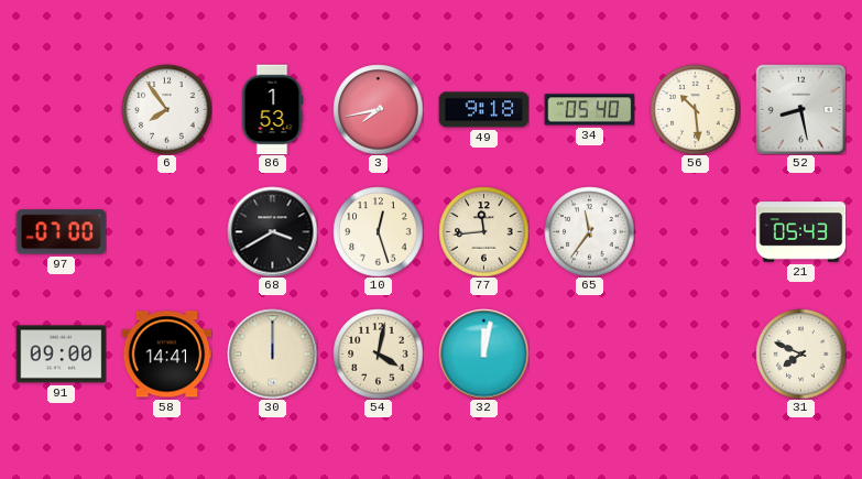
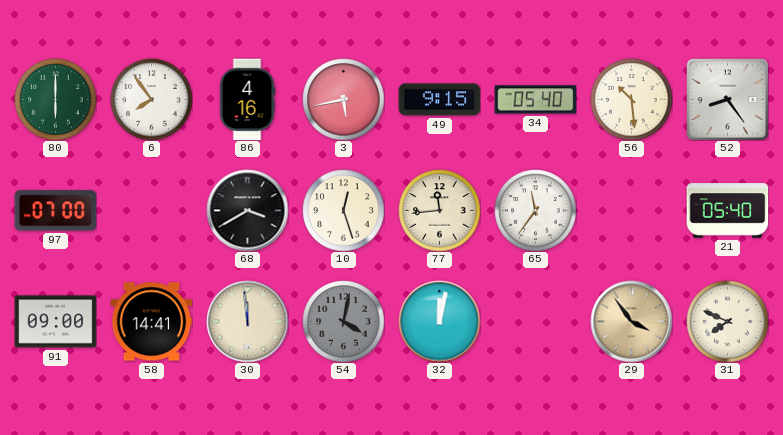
80: none -> 6:00
86: 1:53 -> 4:16
3: 7:43 -> 5:43
49: 9:18 -> 9:15
52: 8:28 -> 8:24
21: 05:43 -> 05:40
30: 12:00 -> 11:59
54 dial: cream -> grey
29: none -> 3:54
